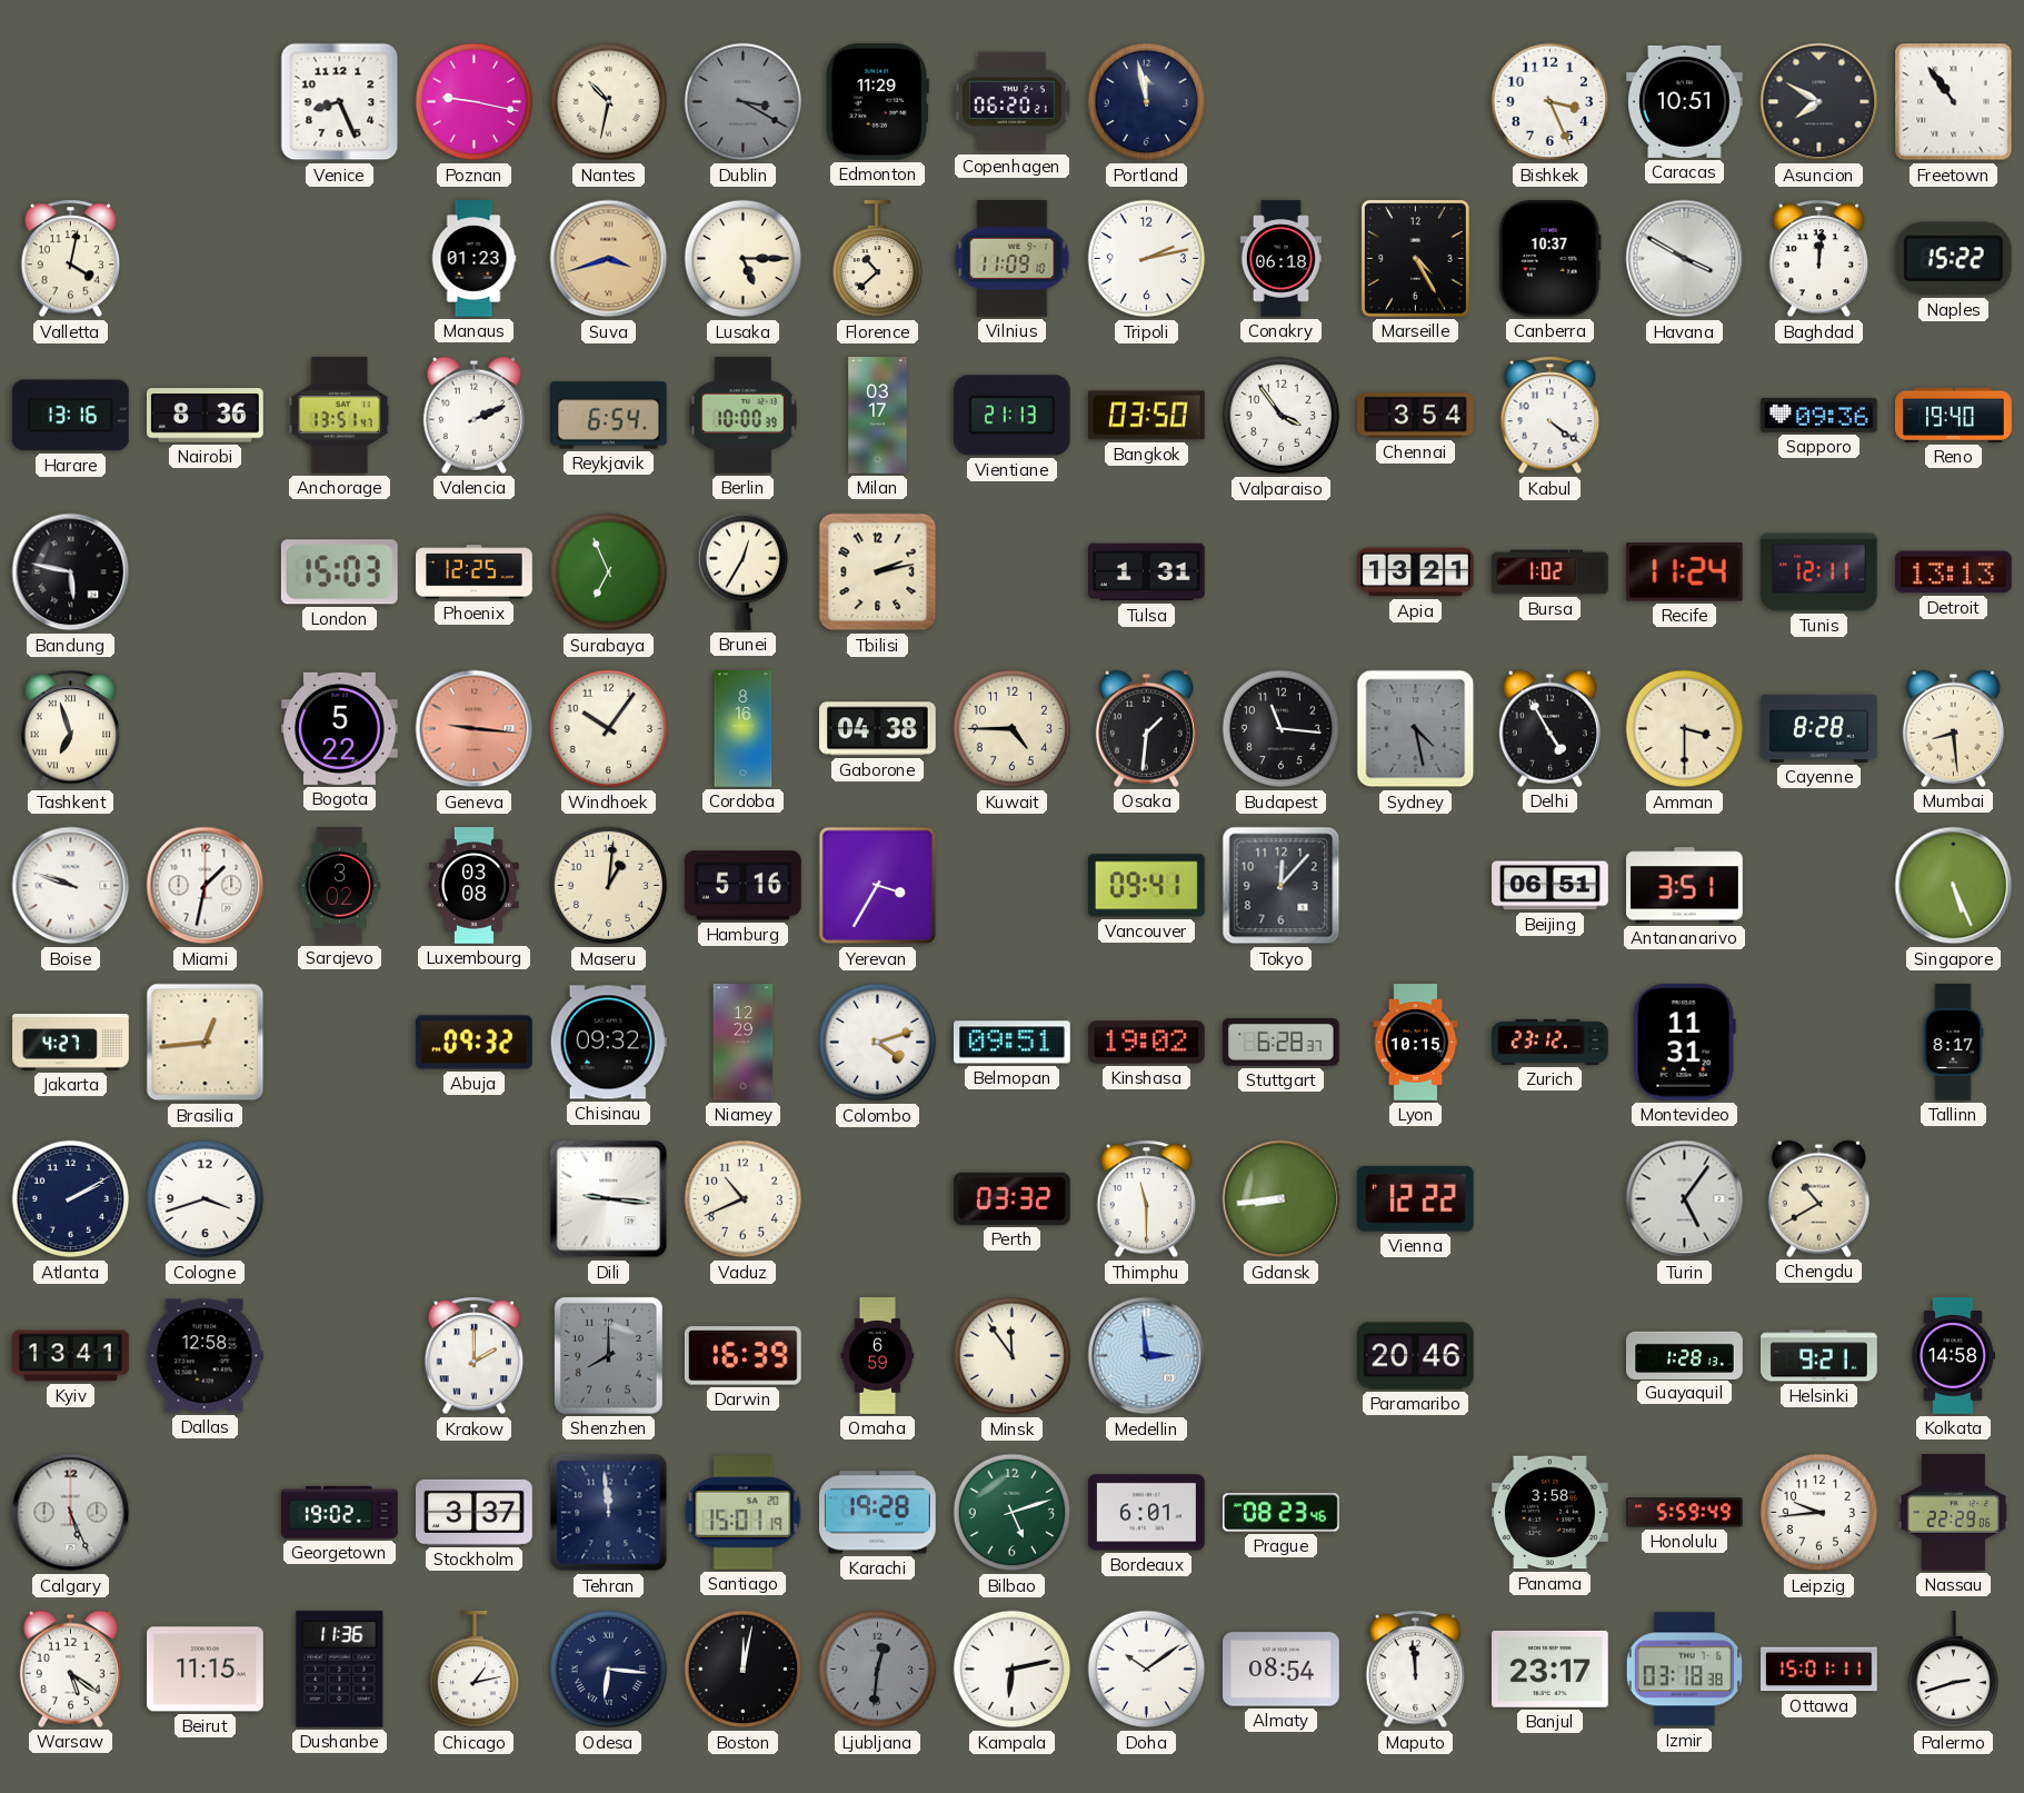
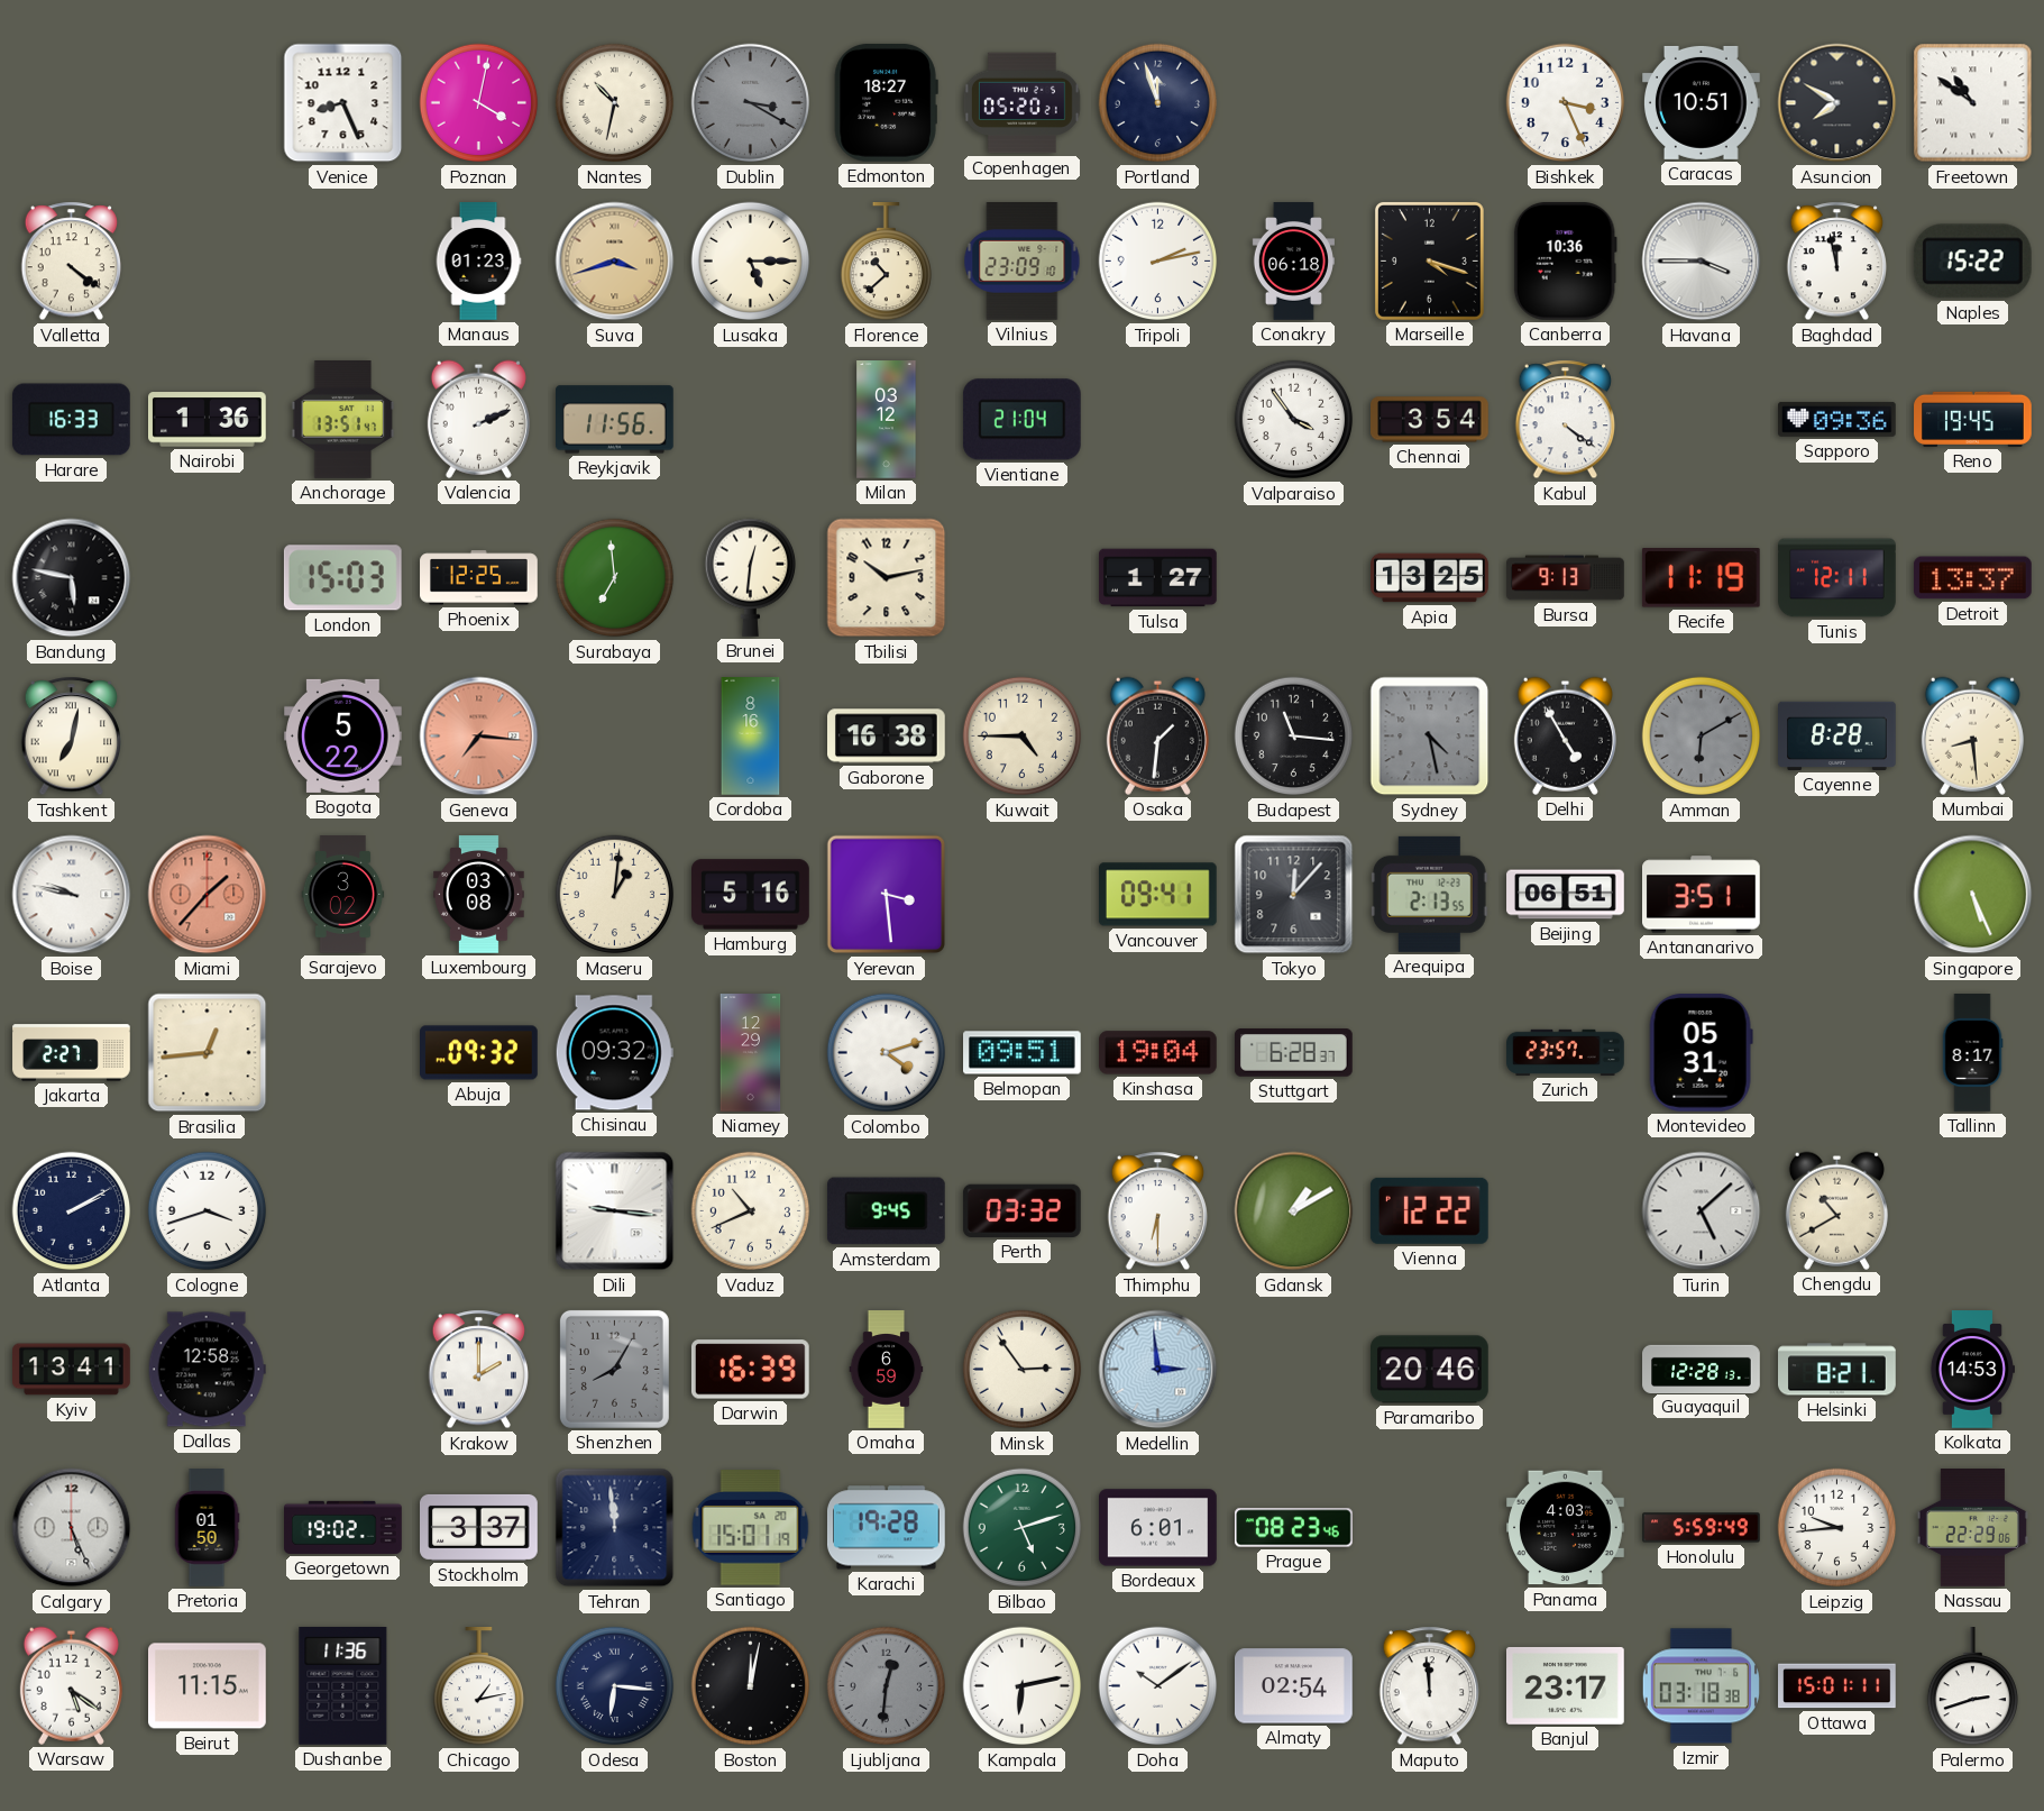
Poznan: 9:17 -> 4:02
Edmonton: 11:29 -> 18:27
Copenhagen: 06:20 -> 05:20
Portland: 11:58 -> 11:57
Freetown: 10:54 -> 10:51
Valletta: 4:02 -> 4:21
Vilnius: 11:09 -> 23:09
Marseille: 4:25 -> 4:18
Canberra: 10:37 -> 10:36
Havana: 3:50 -> 3:45
Baghdad: 12:01 -> 11:58
Harare: 13:16 -> 16:33
Nairobi: 8:36 -> 1:36
Reykjavik: 6:54 -> 11:56
Berlin: 10:00 -> none
Milan: 03:17 -> 03:12
Vientiane: 21:13 -> 21:04
Bangkok: 03:50 -> none
Reno: 19:40 -> 19:45
Surabaya: 6:56 -> 6:59
Brunei: 12:35 -> 12:31
Tbilisi: 2:13 -> 10:13
Tulsa: 1:31 -> 1:27
Apia: 13:21 -> 13:25
Bursa: 1:02 -> 9:13
Recife: 11:24 -> 11:19
Detroit: 13:13 -> 13:37
Tashkent: 6:57 -> 7:02
Geneva: 9:16 -> 7:16
Windhoek: 10:06 -> none
Gaborone: 04:38 -> 16:38
Amman: 3:30 -> 6:10
Amman dial: cream -> grey
Boise: 9:48 -> 9:47
Miami: 1:32 -> 1:37
Miami dial: white -> salmon
Yerevan: 3:35 -> 3:29
Arequipa: none -> 2:13
Jakarta: 4:27 -> 2:27
Kinshasa: 19:02 -> 19:04
Lyon: 10:15 -> none
Zurich: 23:12 -> 23:57
Montevideo: 11:31 -> 05:31
Amsterdam: none -> 9:45
Thimphu: 11:30 -> 6:30
Gdansk: 8:44 -> 1:10
Turin: 5:06 -> 5:08
Shenzhen: 8:00 -> 8:05
Minsk: 11:54 -> 2:54
Guayaquil: 1:28 -> 12:28
Helsinki: 9:21 -> 8:21
Kolkata: 14:58 -> 14:53
Pretoria: none -> 01:50
Panama: 3:58 -> 4:03
Almaty: 08:54 -> 02:54
